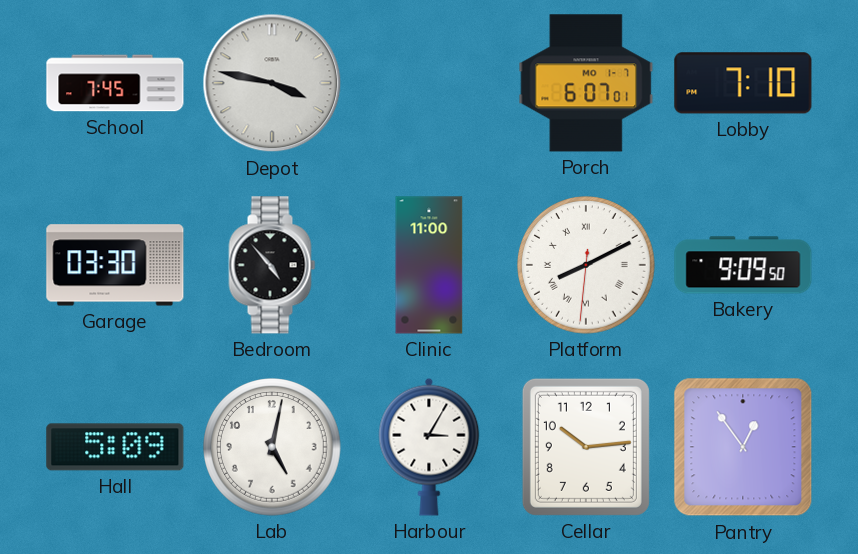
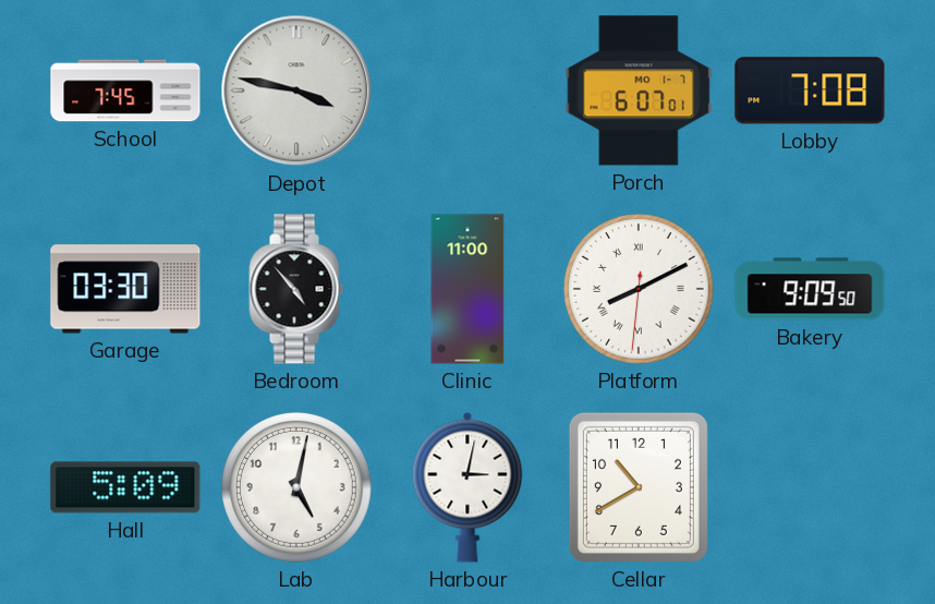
Lobby: 7:10 -> 7:08
Harbour: 3:05 -> 3:02
Cellar: 10:14 -> 10:40
Pantry: 12:54 -> none
